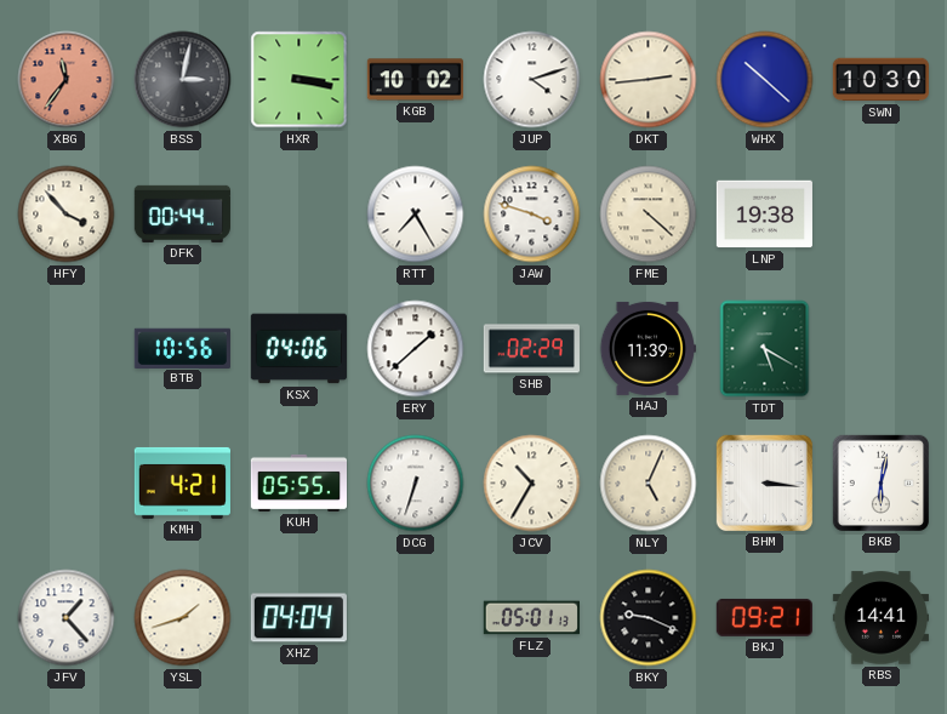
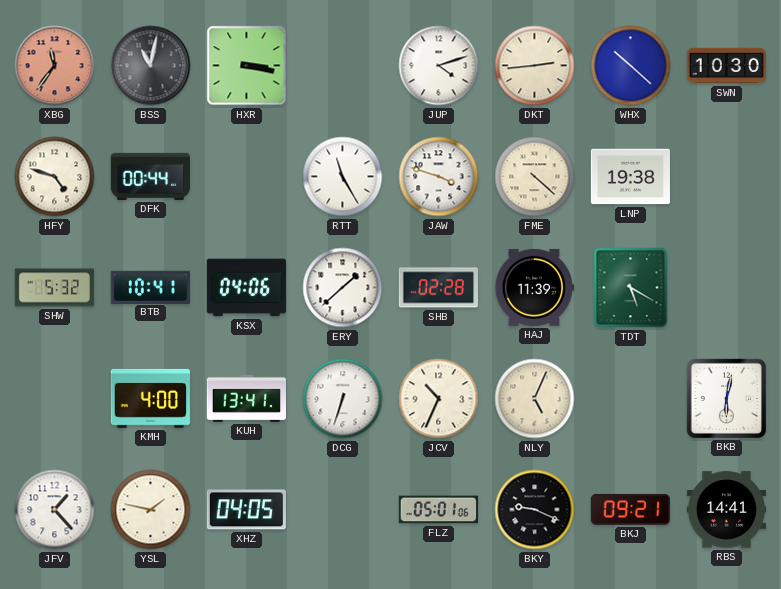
BSS: 3:02 -> 11:02
KGB: 10:02 -> none
HFY: 3:53 -> 4:48
RTT: 7:25 -> 11:25
SHW: none -> 5:32
BTB: 10:56 -> 10:41
SHB: 02:29 -> 02:28
KMH: 4:21 -> 4:00
KUH: 05:55 -> 13:41
JCV: 10:35 -> 10:34
BHM: 3:16 -> none
YSL: 1:42 -> 1:47
XHZ: 04:04 -> 04:05
FLZ: 05:01:13 -> 05:01:06
